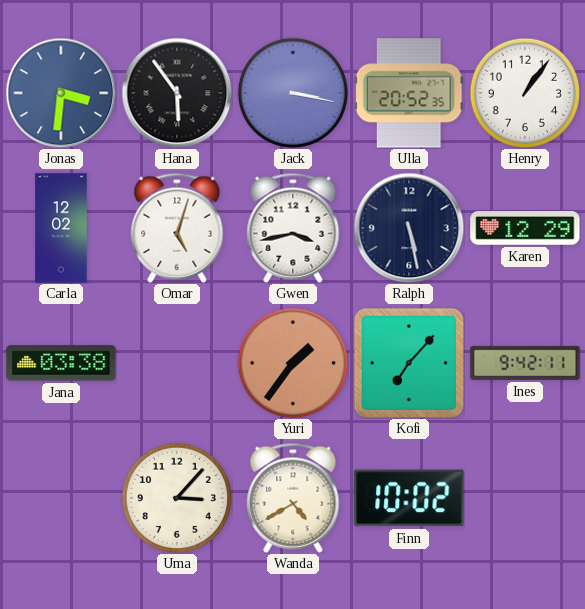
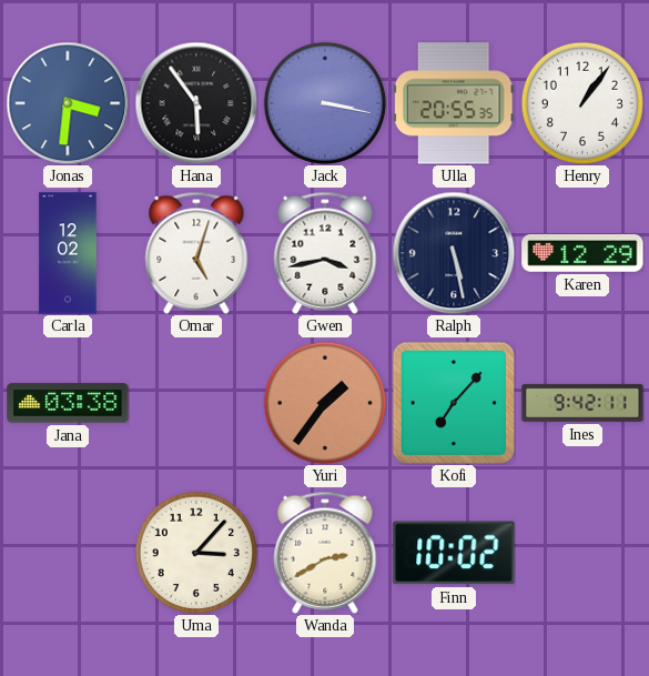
Ulla: 20:52 -> 20:55
Wanda: 4:40 -> 2:40
